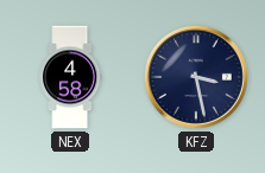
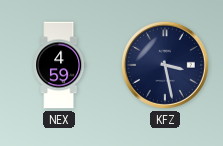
NEX: 4:58 -> 4:59
